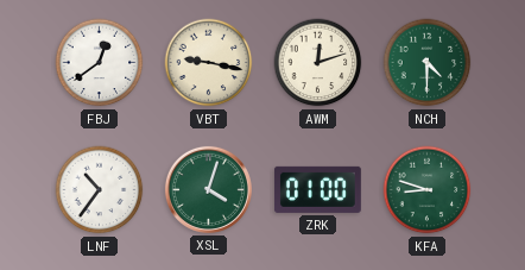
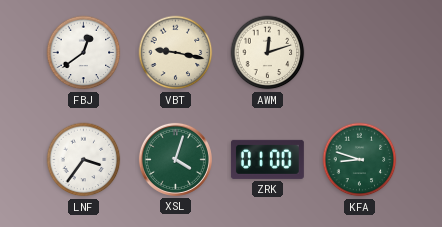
NCH: 4:30 -> none
LNF: 10:36 -> 3:36
